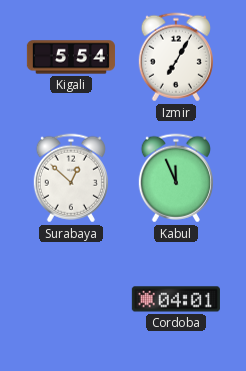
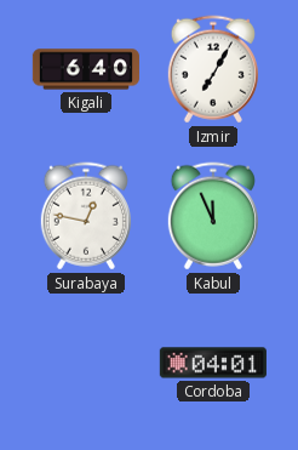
Kigali: 5:54 -> 6:40
Surabaya: 12:52 -> 12:47
